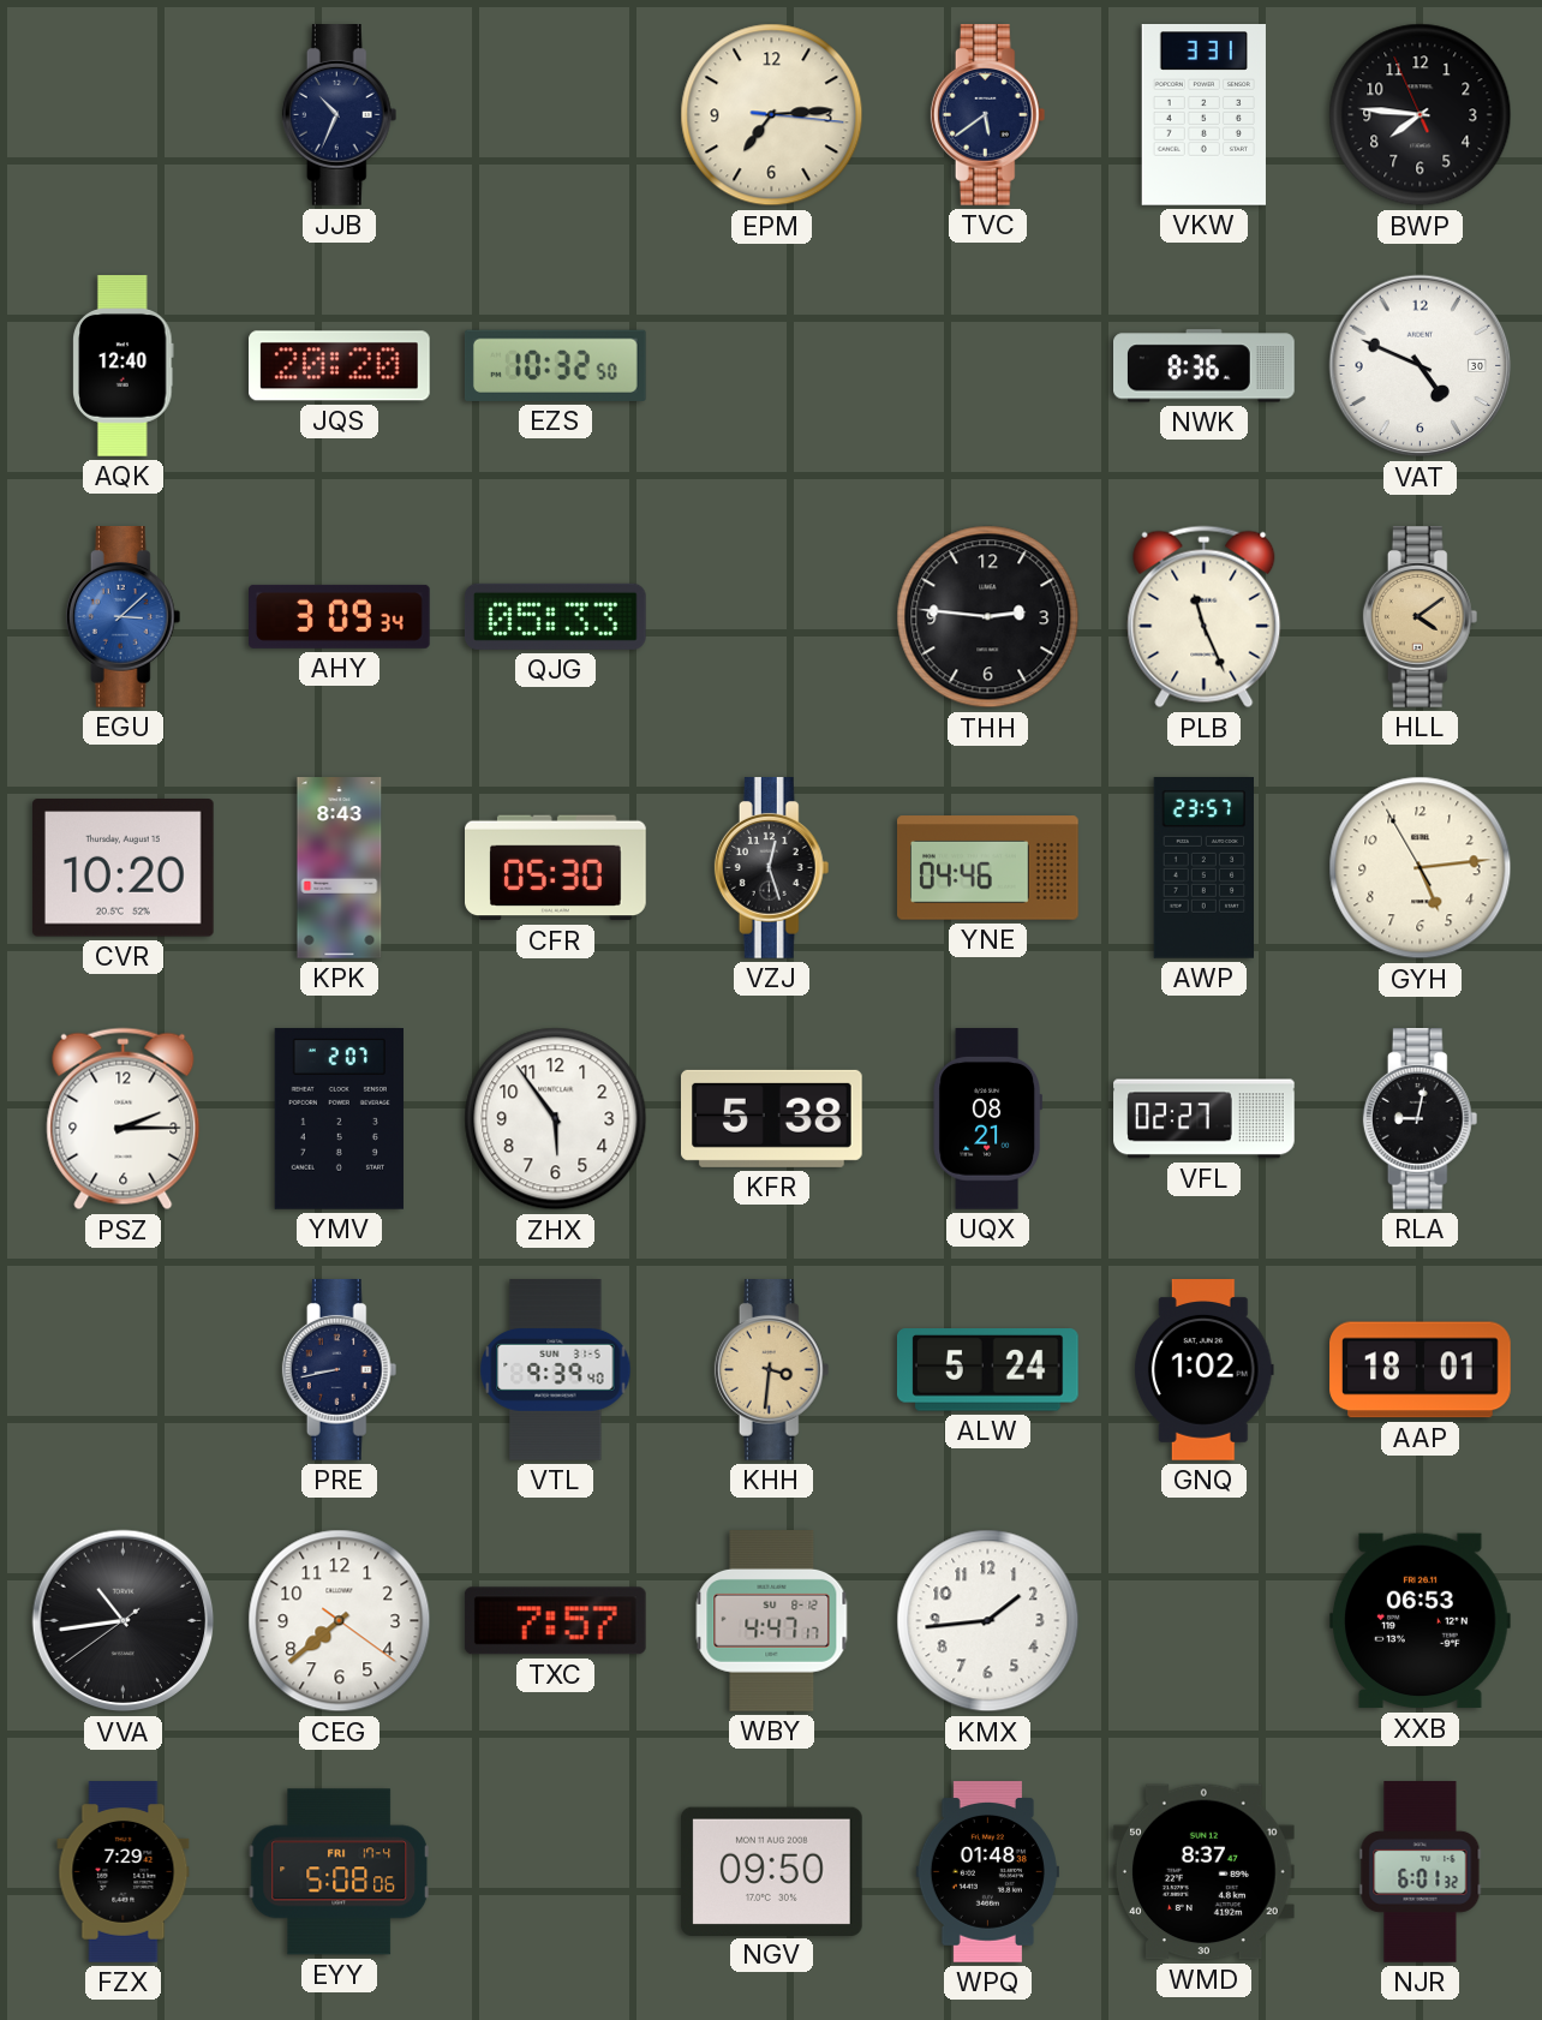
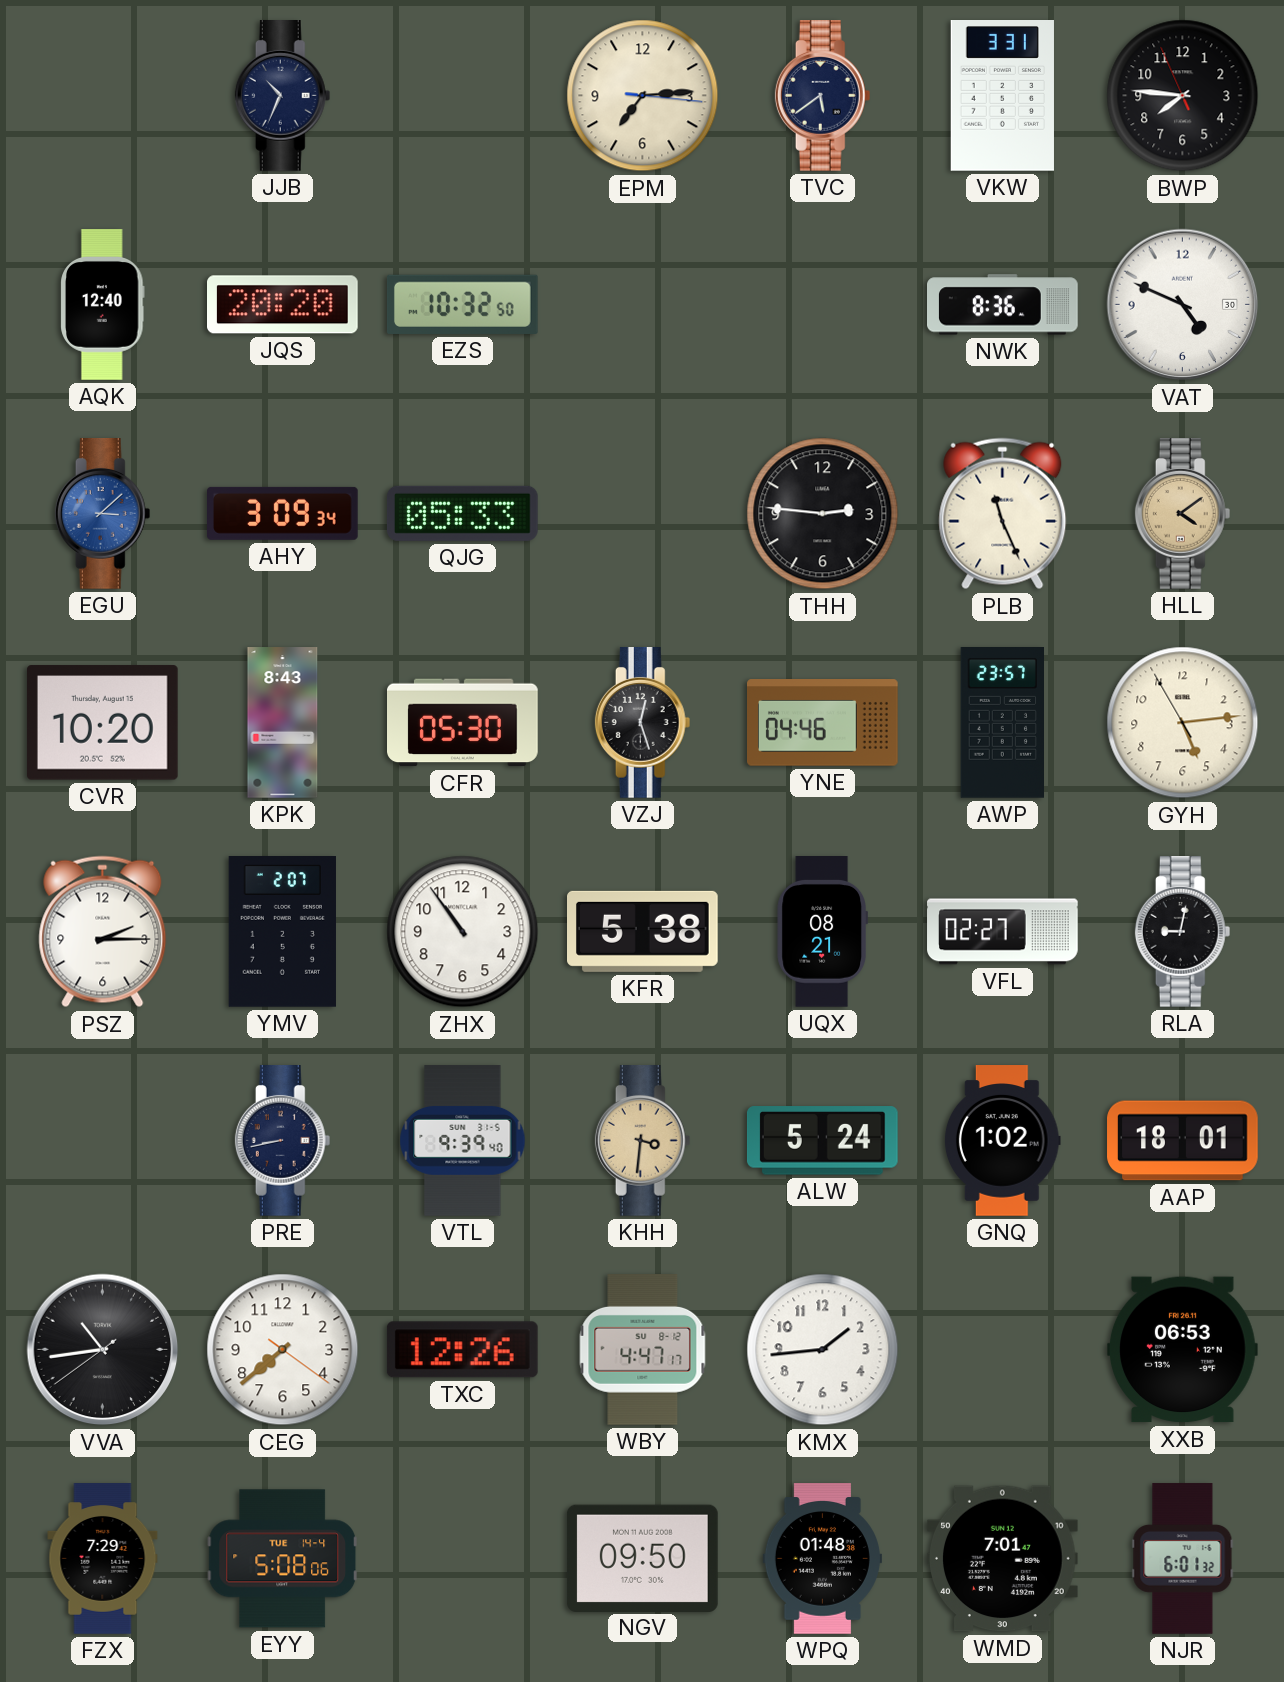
ZHX: 5:54 -> 10:54
TXC: 7:57 -> 12:26
EYY date: FRI 17-4 -> TUE 14-4
WMD: 8:37 -> 7:01
